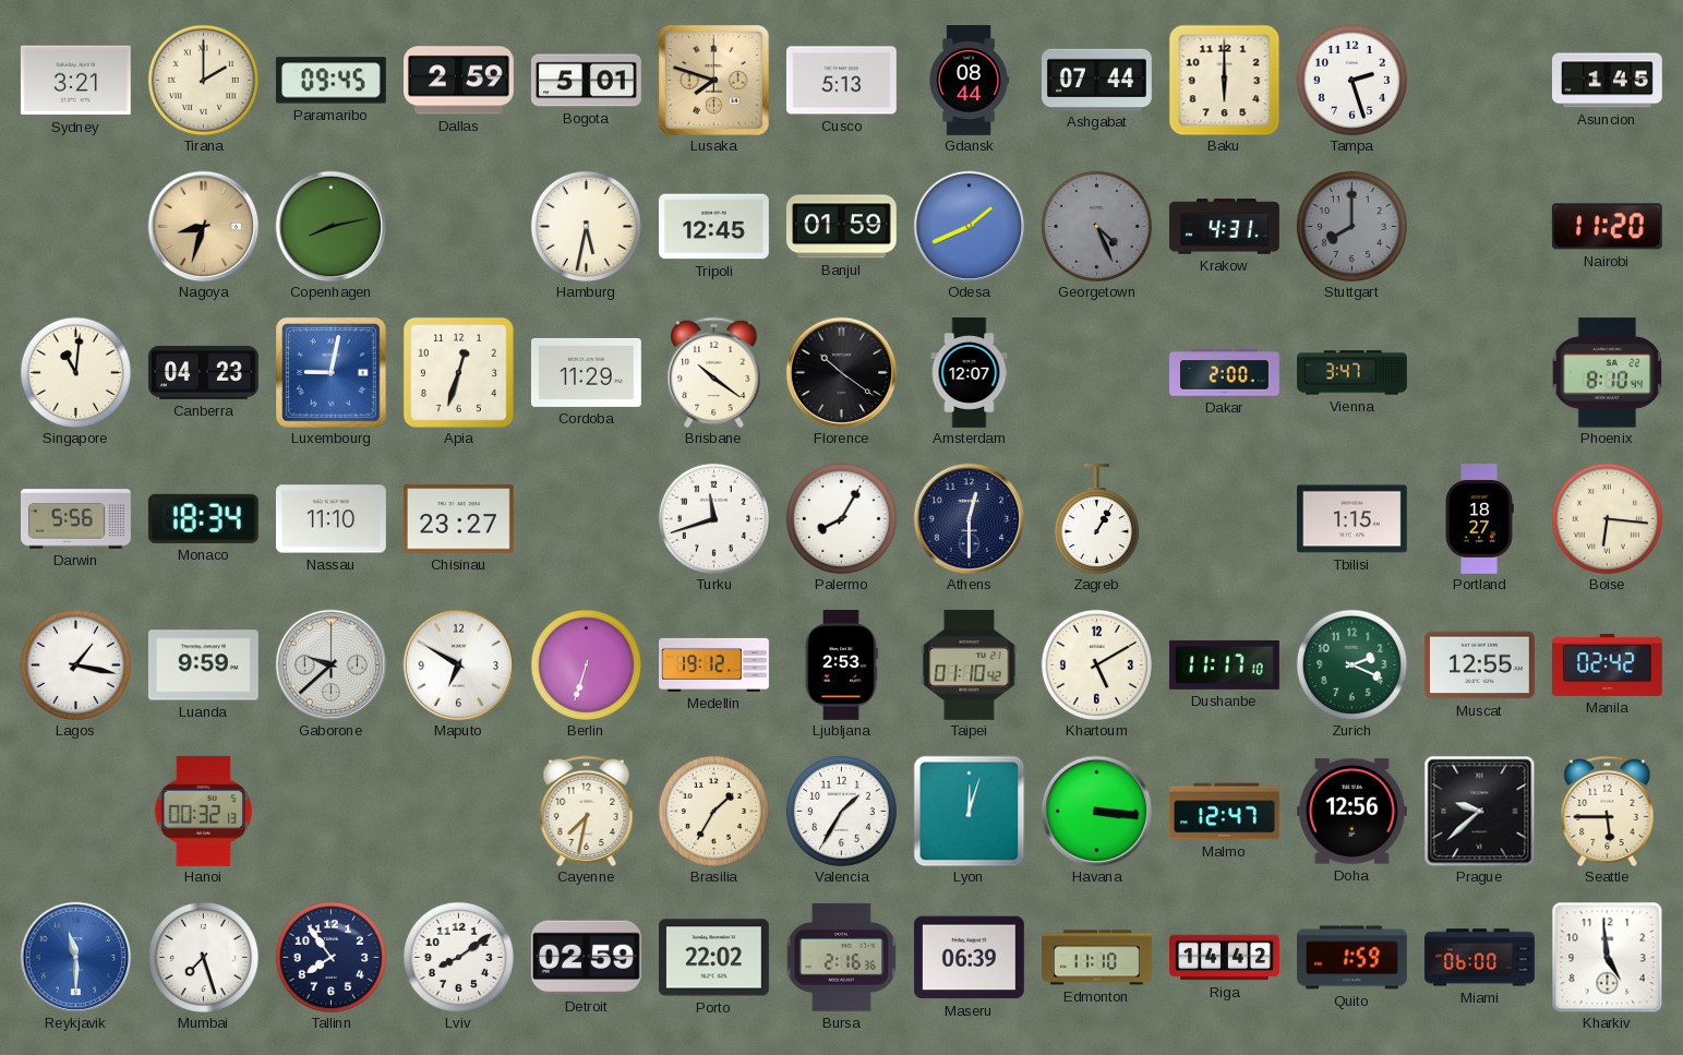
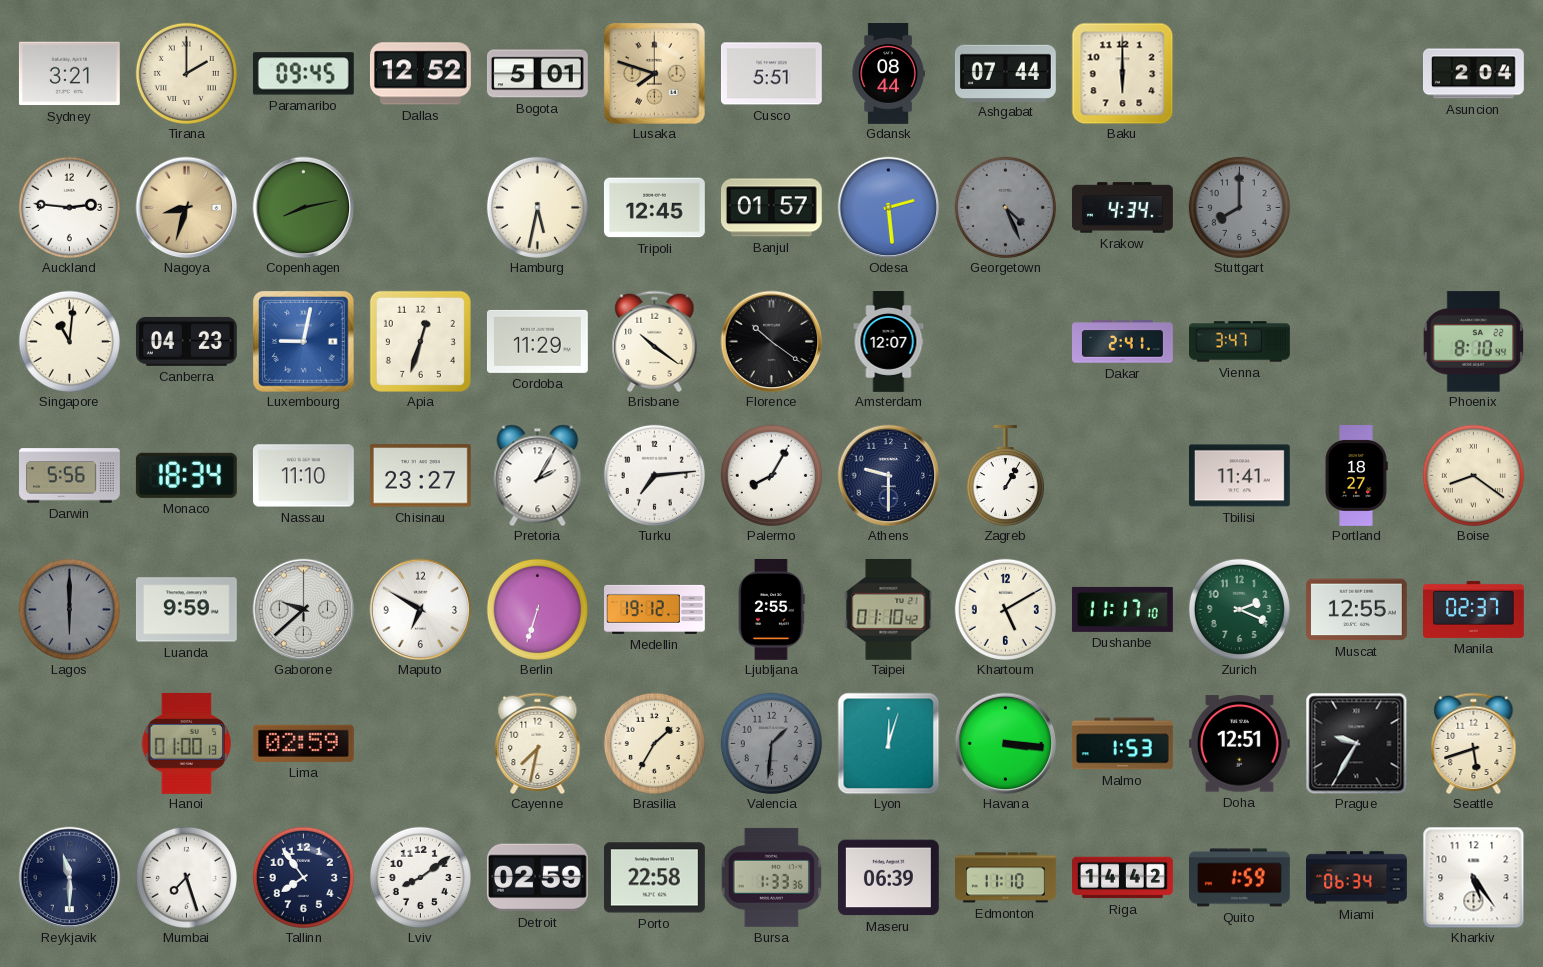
Dallas: 2:59 -> 12:52
Cusco: 5:13 -> 5:51
Tampa: 2:27 -> none
Asuncion: 1:45 -> 2:04
Auckland: none -> 2:46
Banjul: 01:59 -> 01:57
Odesa: 1:41 -> 2:29
Krakow: 4:31 -> 4:34
Nairobi: 11:20 -> none
Dakar: 2:00 -> 2:41
Pretoria: none -> 2:05
Turku: 11:42 -> 7:14
Athens: 12:30 -> 9:30
Tbilisi: 1:15 -> 11:41
Boise: 6:16 -> 8:21
Lagos: 1:17 -> 6:00
Lagos dial: white -> grey
Ljubljana: 2:53 -> 2:55
Manila: 02:42 -> 02:37
Hanoi: 00:32 -> 01:00
Lima: none -> 02:59
Valencia: 1:35 -> 1:31
Valencia dial: white -> grey
Malmo: 12:47 -> 1:53
Doha: 12:56 -> 12:51
Prague: 9:38 -> 9:35
Seattle: 5:45 -> 5:42
Reykjavik dial: blue -> navy
Porto: 22:02 -> 22:58
Bursa: 2:16 -> 1:33
Miami: 06:00 -> 06:34
Kharkiv: 4:59 -> 5:24
